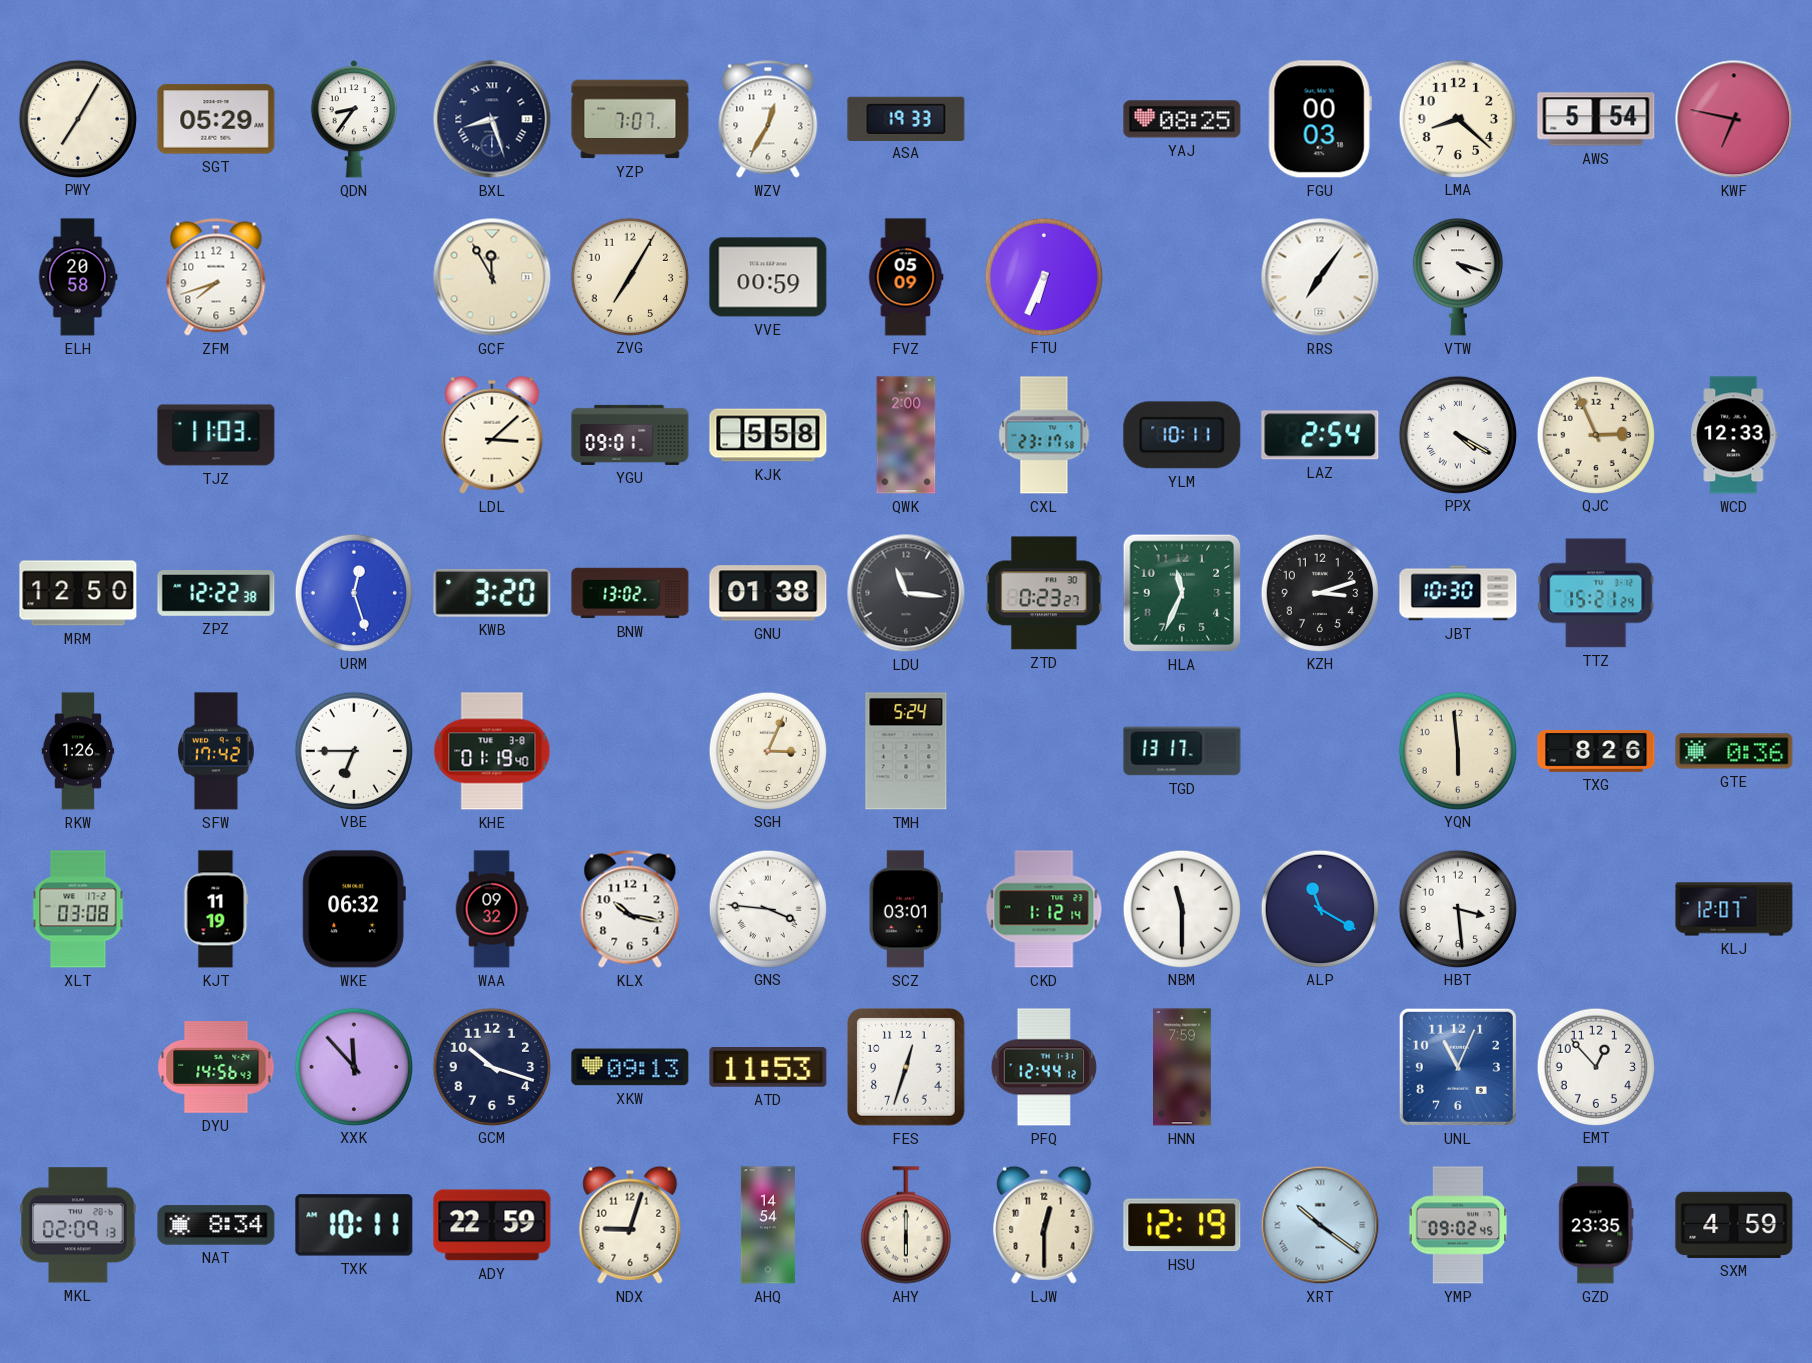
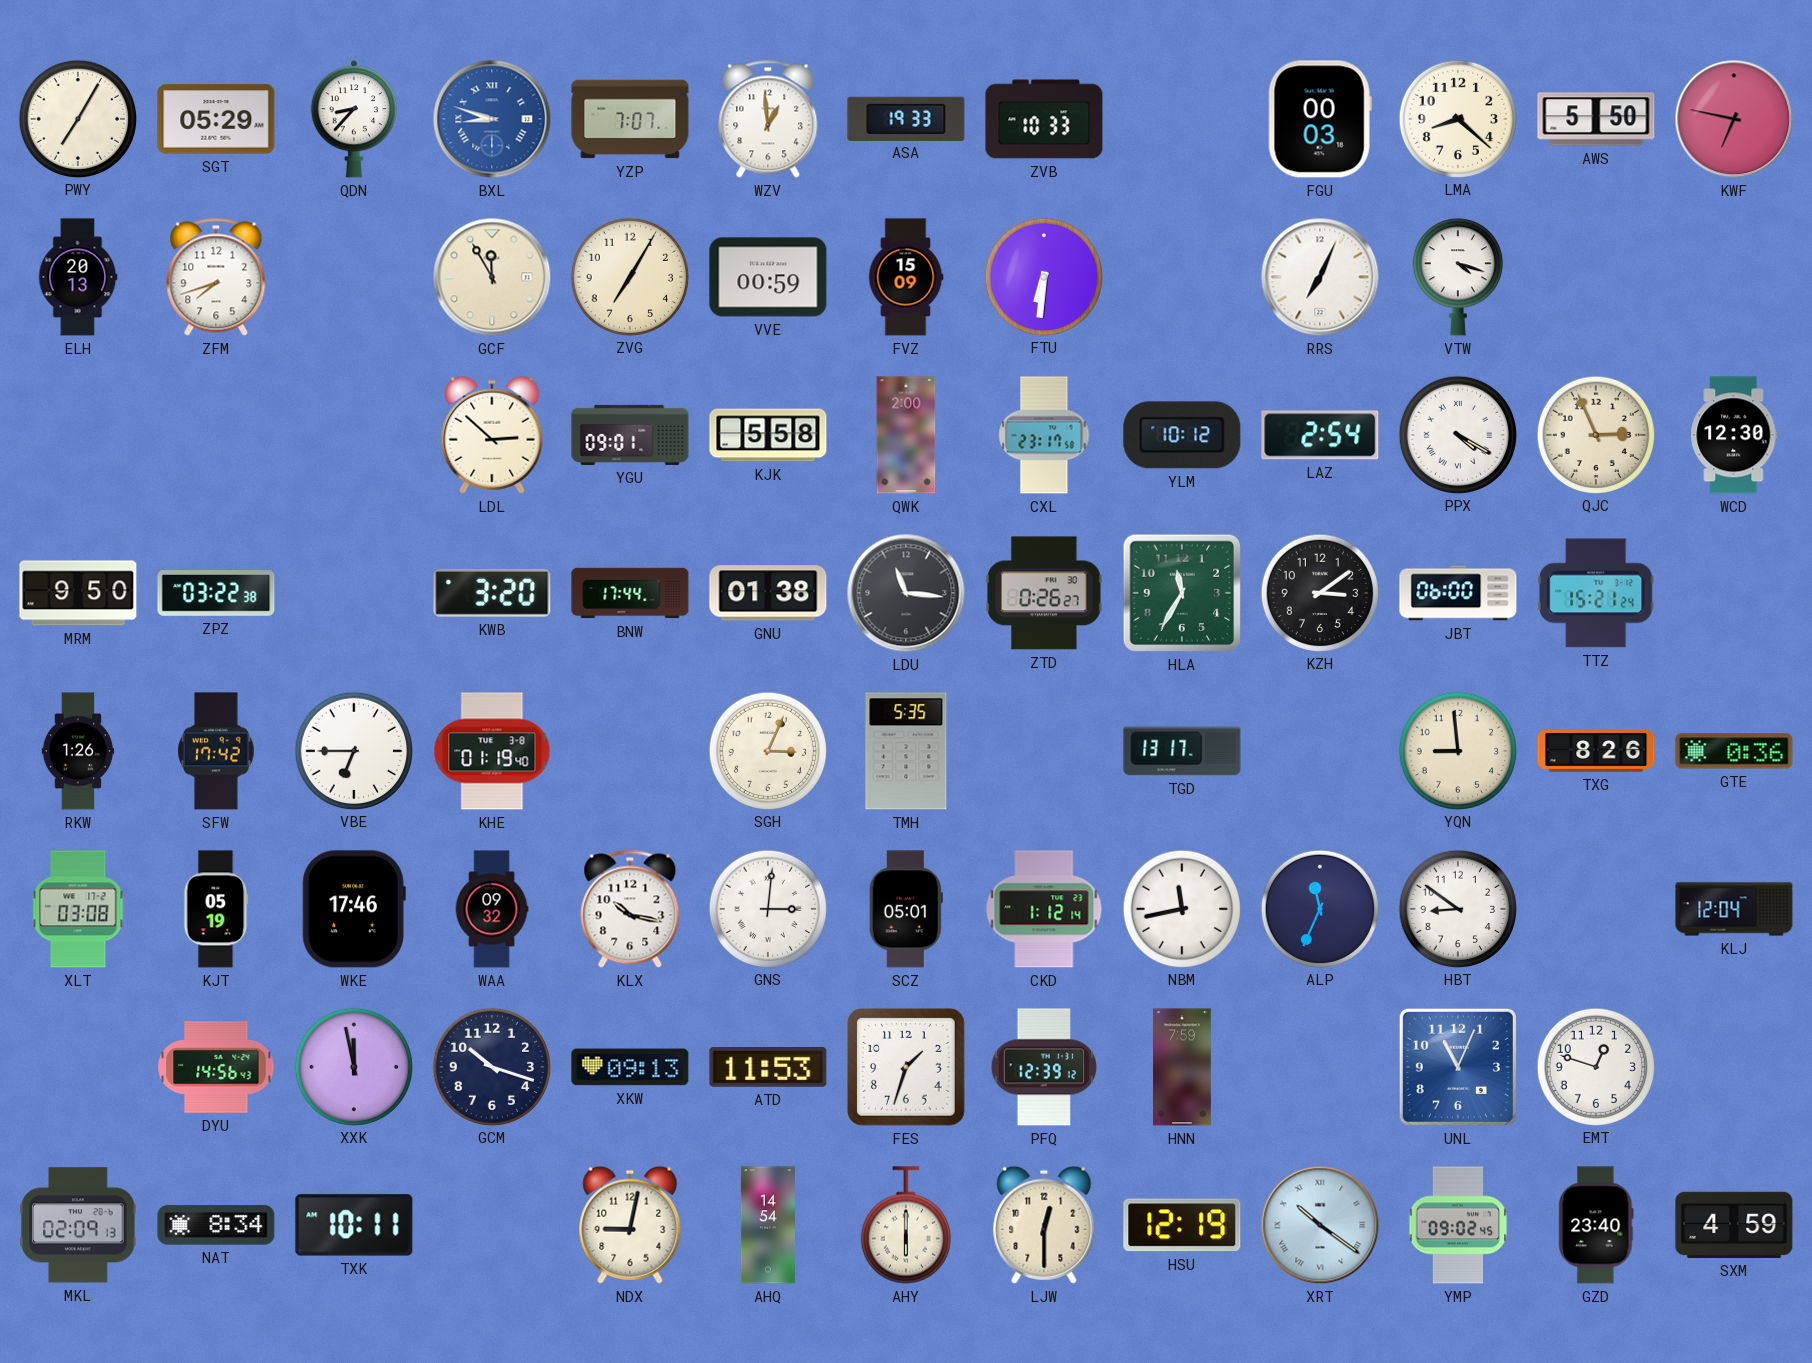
QDN: 8:36 -> 8:37
BXL: 8:27 -> 8:48
BXL dial: navy -> blue
WZV: 12:35 -> 12:59
ZVB: none -> 10:33
YAJ: 08:25 -> none
AWS: 5:54 -> 5:50
ELH: 20:58 -> 20:13
FVZ: 05:09 -> 15:09
FTU: 6:34 -> 6:31
RRS: 7:06 -> 7:04
TJZ: 11:03 -> none
LDL: 3:08 -> 2:52
YLM: 10:11 -> 10:12
WCD: 12:33 -> 12:30
MRM: 12:50 -> 9:50
ZPZ: 12:22 -> 03:22
URM: 12:27 -> none
BNW: 13:02 -> 17:44
ZTD: 0:23 -> 0:26
HLA: 11:34 -> 11:35
KZH: 3:12 -> 3:09
JBT: 10:30 -> 06:00
TMH: 5:24 -> 5:35
YQN: 5:59 -> 8:59
KJT: 11:19 -> 05:19
WKE: 06:32 -> 17:46
GNS: 3:46 -> 3:01
SCZ: 03:01 -> 05:01
NBM: 11:30 -> 11:43
ALP: 11:20 -> 11:34
HBT: 3:29 -> 8:51
KLJ: 12:07 -> 12:04
XXK: 11:53 -> 11:58
FES: 12:33 -> 1:33
PFQ: 12:44 -> 12:39
EMT: 12:53 -> 12:48
ADY: 22:59 -> none
NDX: 9:03 -> 9:02
GZD: 23:35 -> 23:40
